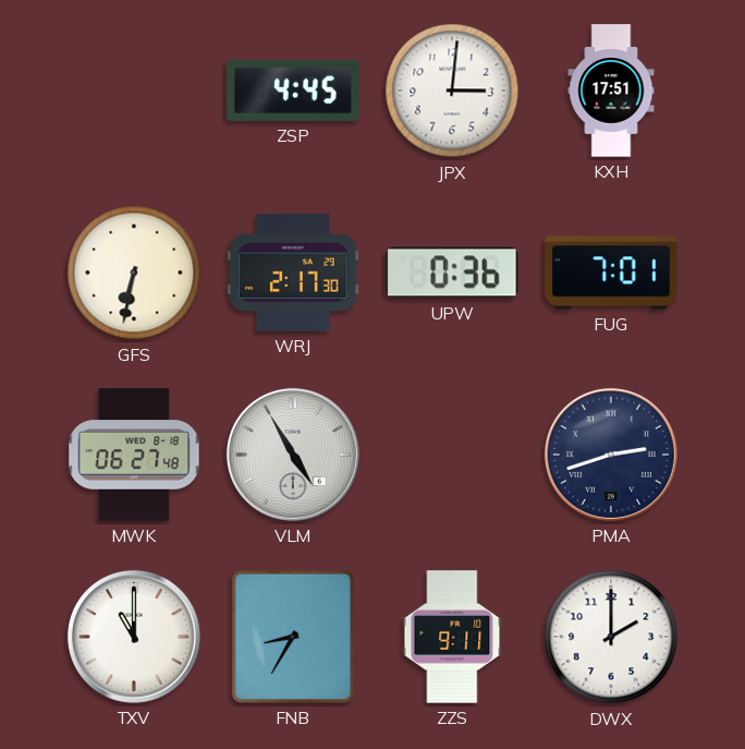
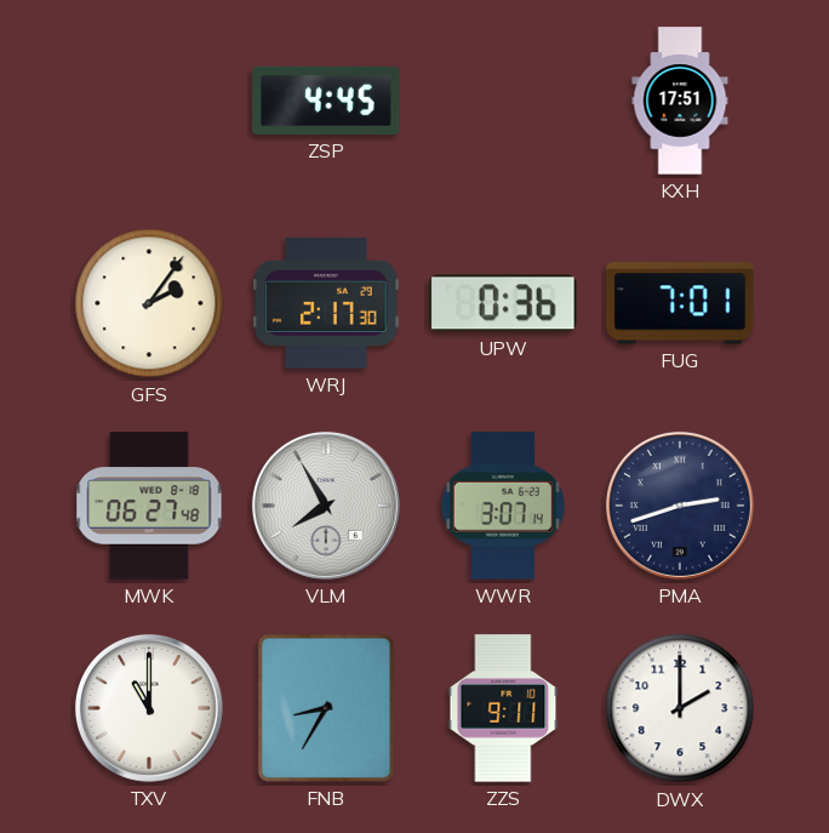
JPX: 3:01 -> none
GFS: 6:32 -> 2:06
VLM: 4:55 -> 7:55
WWR: none -> 3:07
